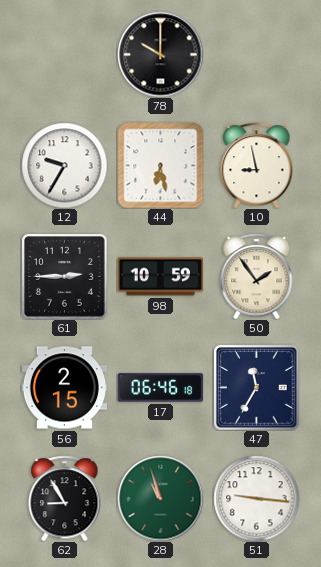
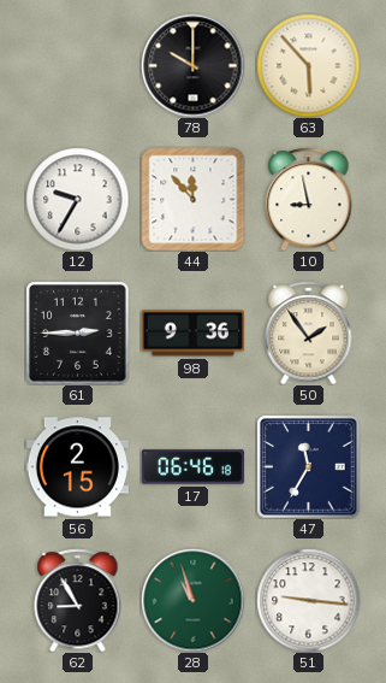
63: none -> 5:53
44: 6:28 -> 11:53
98: 10:59 -> 9:36
